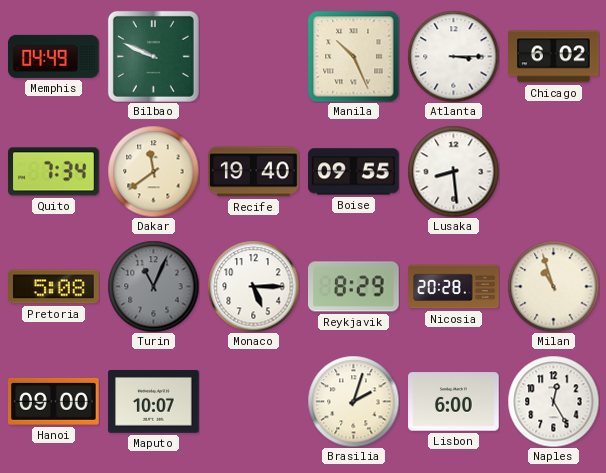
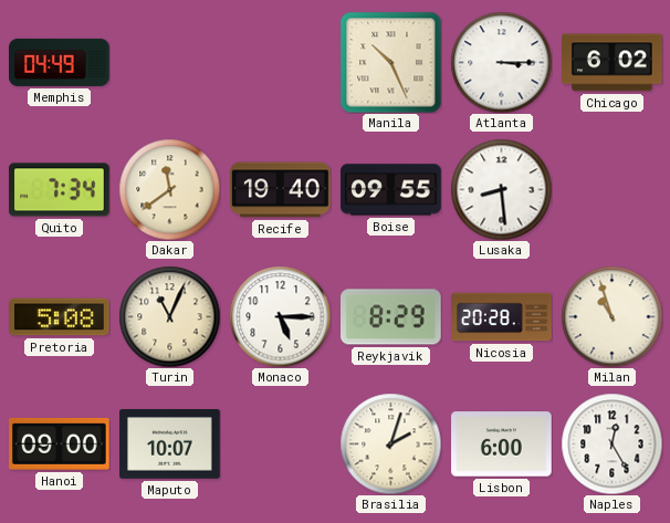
Bilbao: 9:49 -> none
Turin dial: grey -> cream
